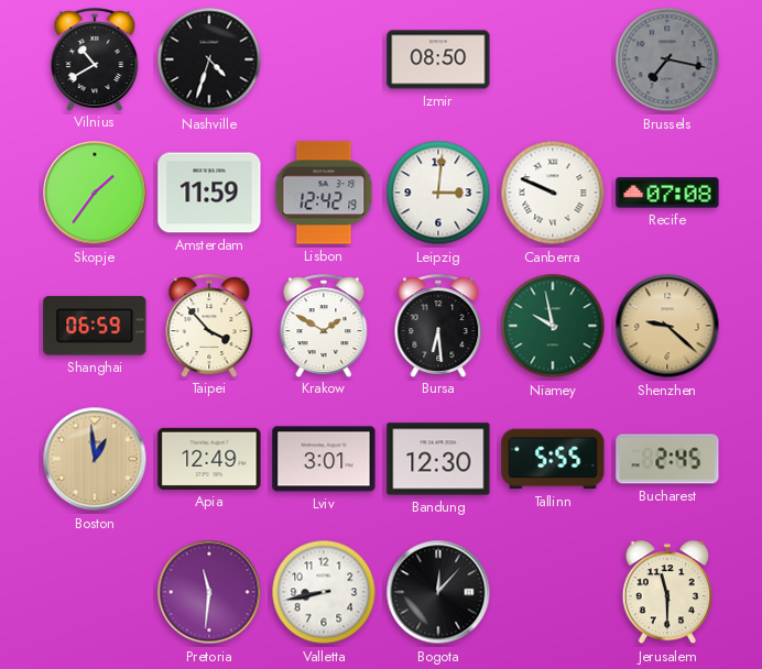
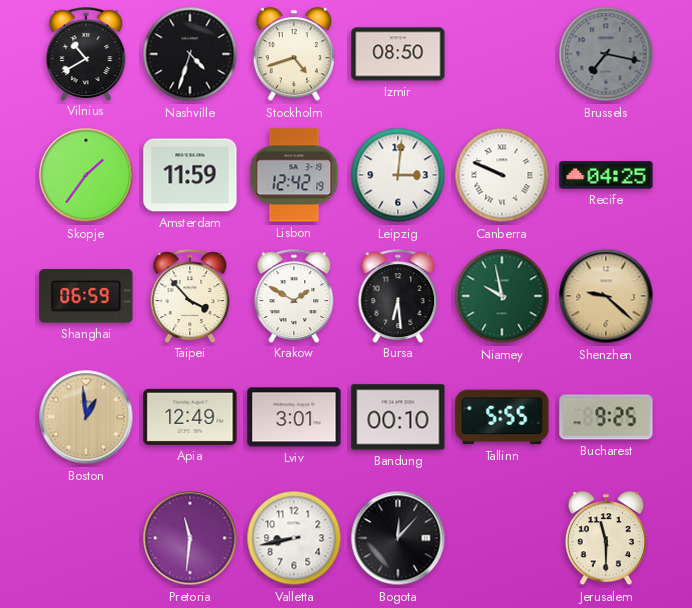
Stockholm: none -> 4:42
Recife: 07:08 -> 04:25
Bandung: 12:30 -> 00:10
Bucharest: 2:45 -> 9:25
